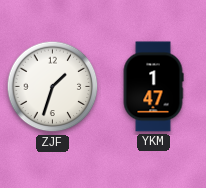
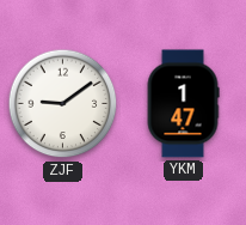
ZJF: 1:33 -> 9:09
